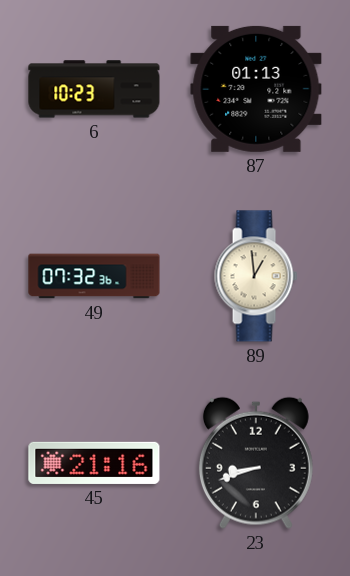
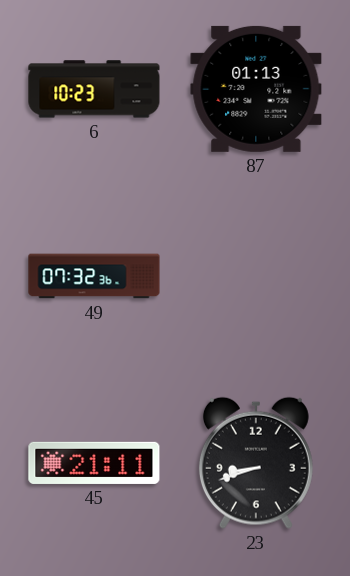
89: 12:59 -> none
45: 21:16 -> 21:11
